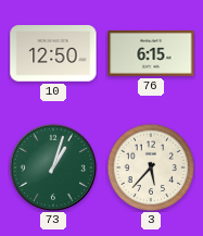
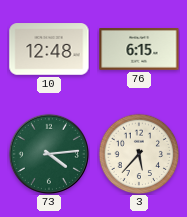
10: 12:50 -> 12:48
73: 1:03 -> 4:14
